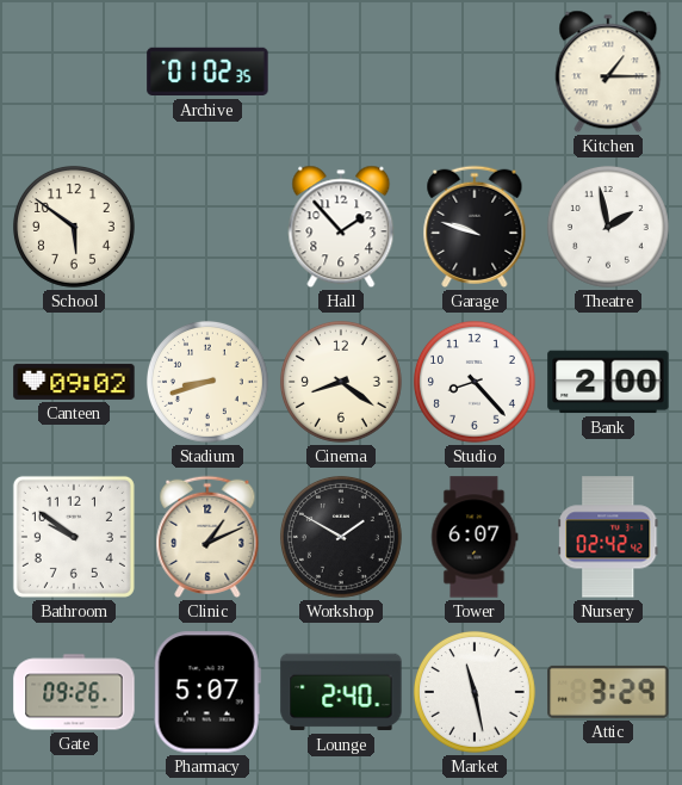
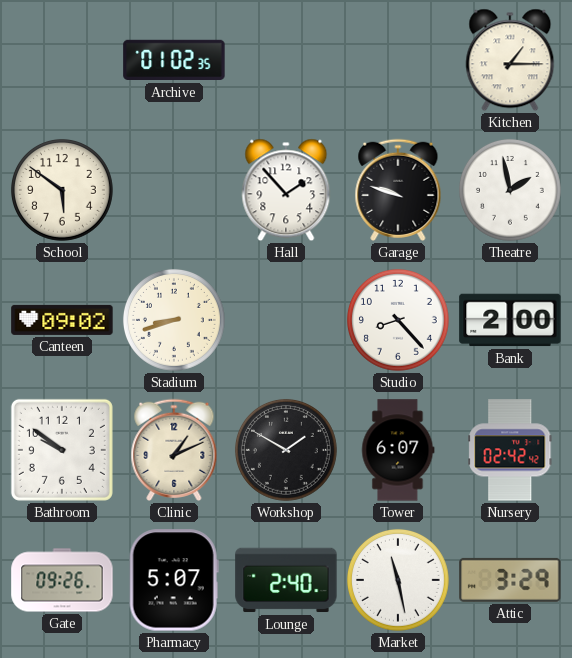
Cinema: 8:21 -> none
